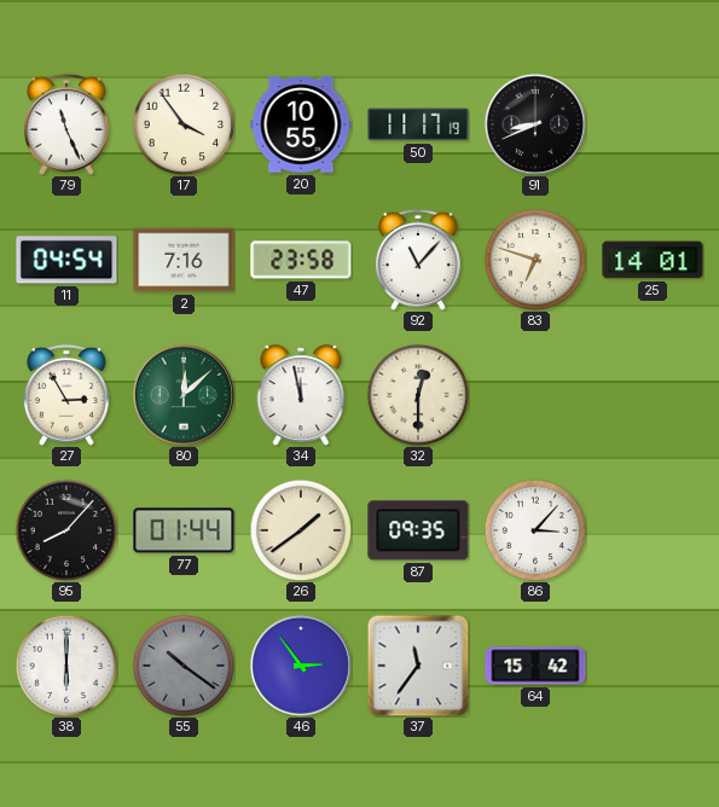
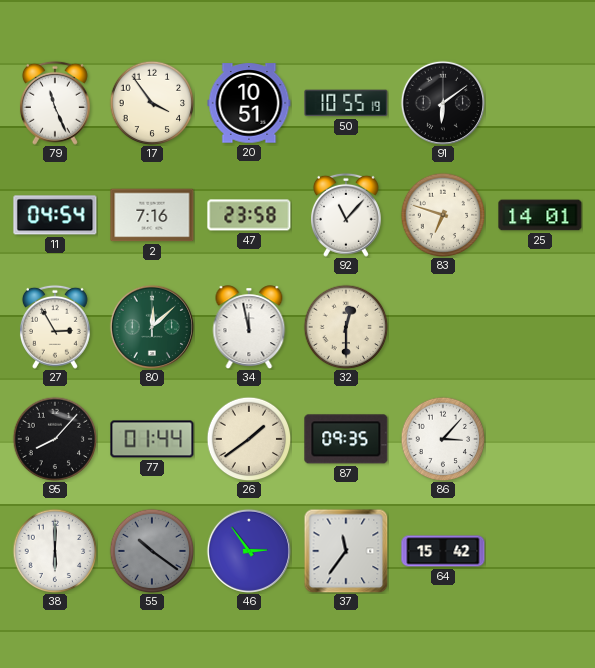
20: 10:55 -> 10:51
50: 11:17 -> 10:55
91: 8:41 -> 6:09
